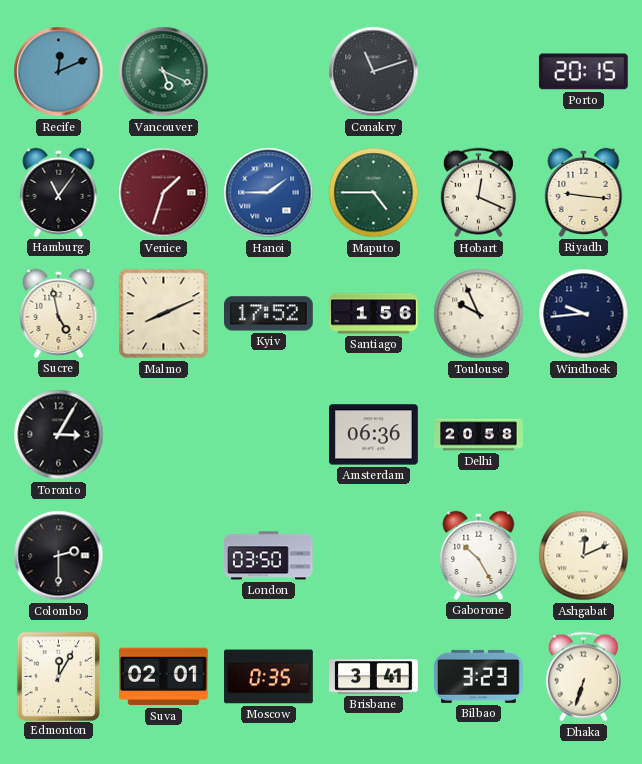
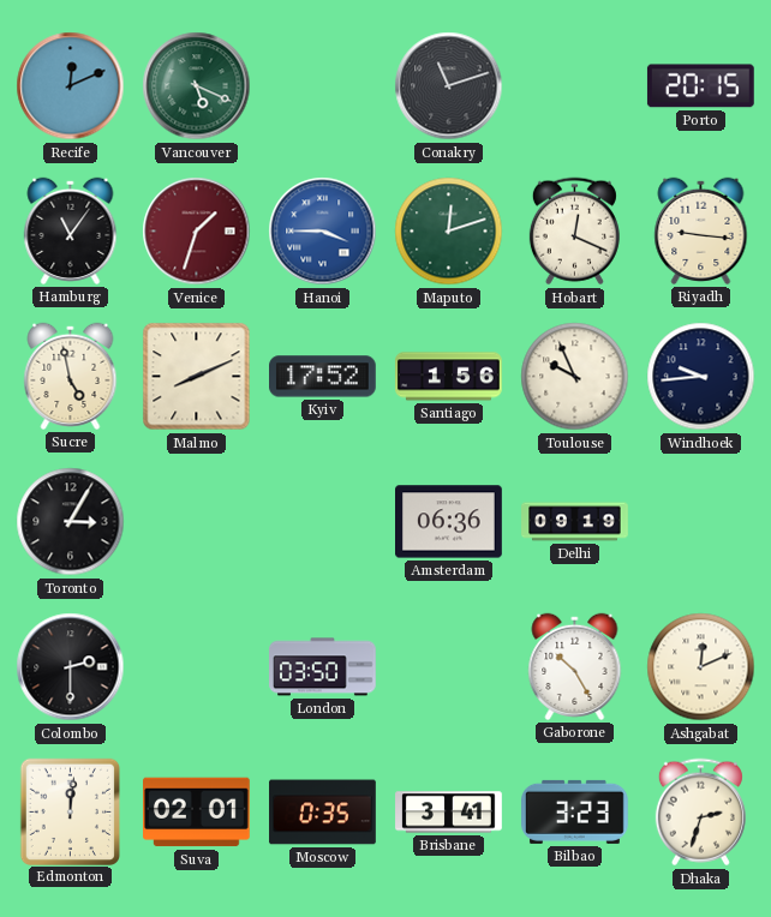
Hanoi: 1:45 -> 3:45
Maputo: 4:45 -> 12:12
Delhi: 20:58 -> 09:19
Edmonton: 12:05 -> 12:01
Dhaka: 6:33 -> 2:33
